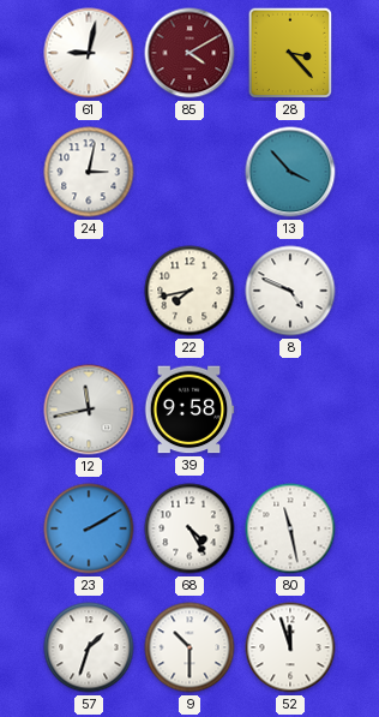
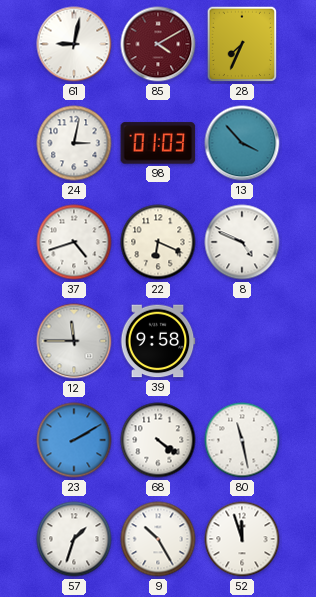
28: 3:23 -> 7:34
98: none -> 01:03
37: none -> 4:42
22: 7:43 -> 6:19
12: 11:43 -> 11:45
68: 4:25 -> 4:21
9: 10:30 -> 10:25
